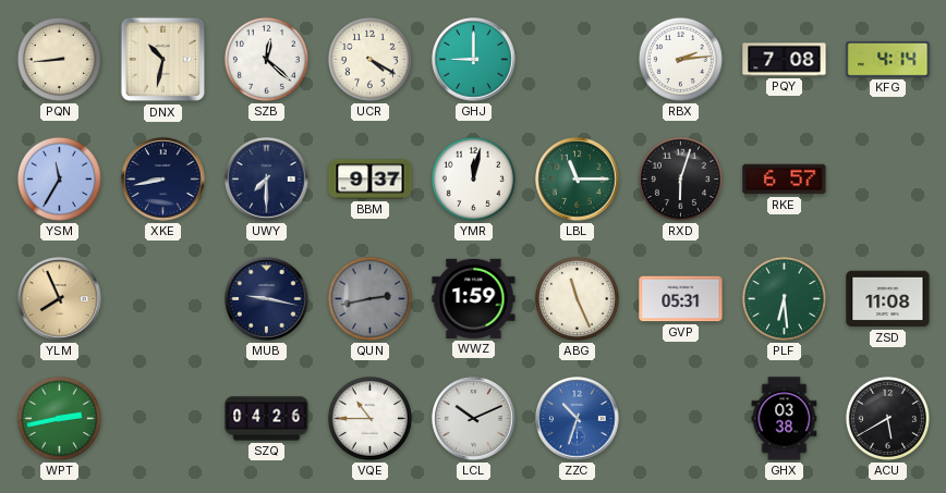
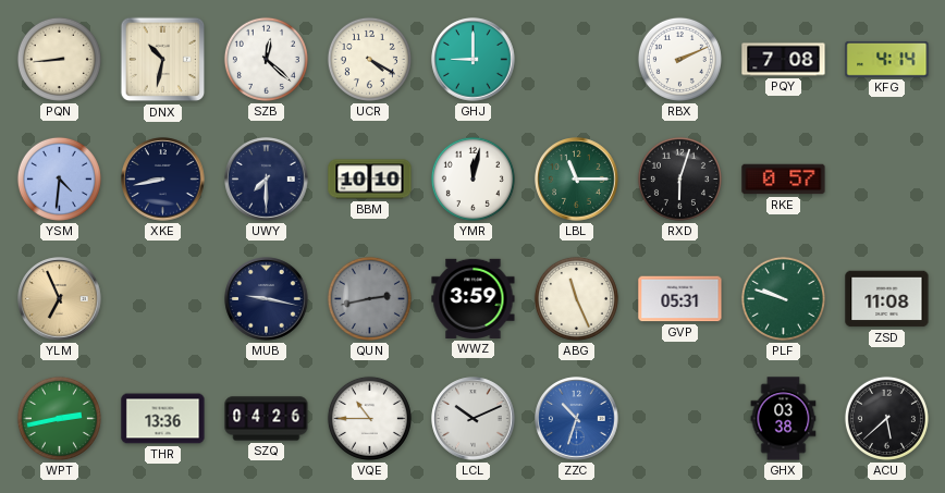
RBX: 2:14 -> 2:11
YSM: 11:35 -> 4:31
BBM: 9:37 -> 10:10
RKE: 6:57 -> 0:57
YLM: 7:56 -> 6:56
WWZ: 1:59 -> 3:59
PLF: 6:29 -> 9:48
THR: none -> 13:36
ACU: 5:40 -> 5:38
